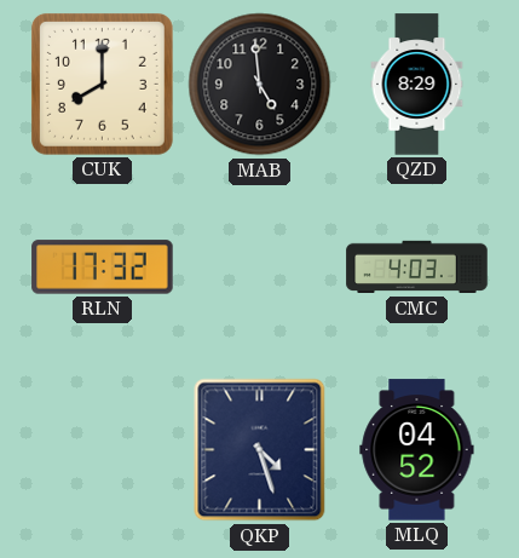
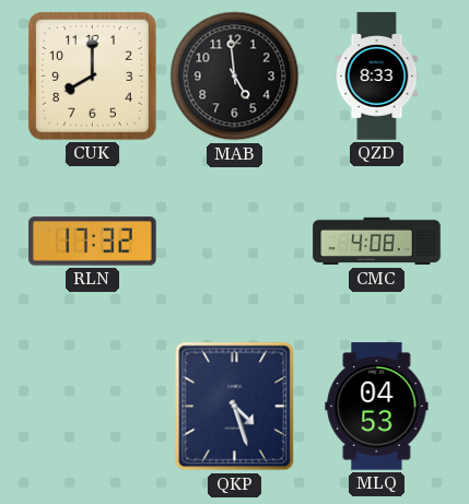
QZD: 8:29 -> 8:33
CMC: 4:03 -> 4:08
MLQ: 04:52 -> 04:53
